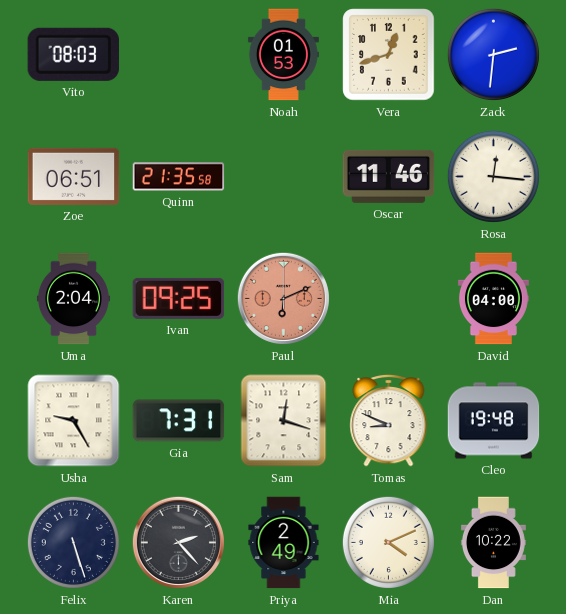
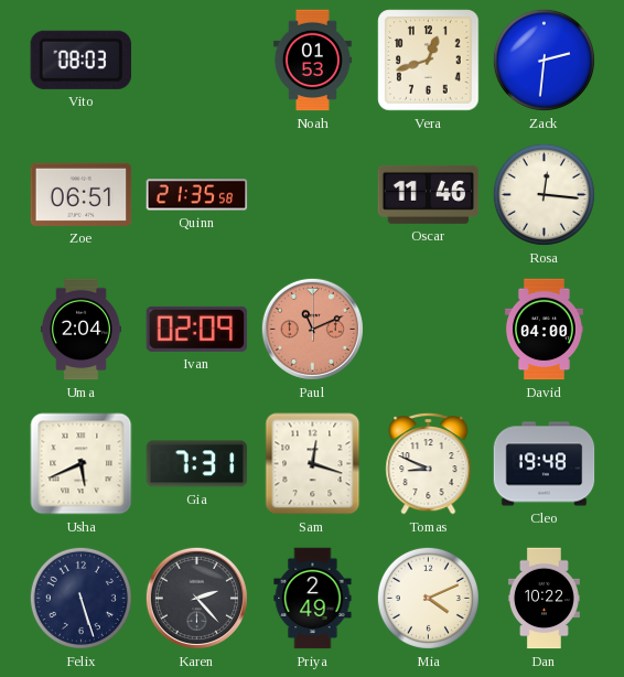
Ivan: 09:25 -> 02:09
Paul: 6:11 -> 11:11
Usha: 9:25 -> 5:41
